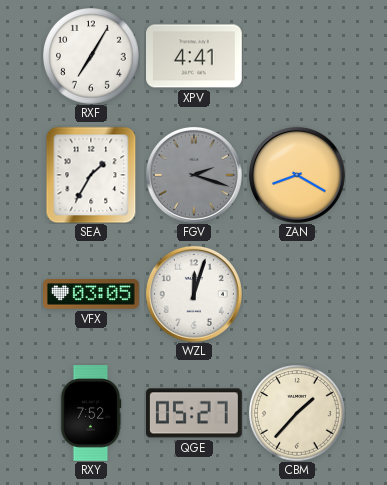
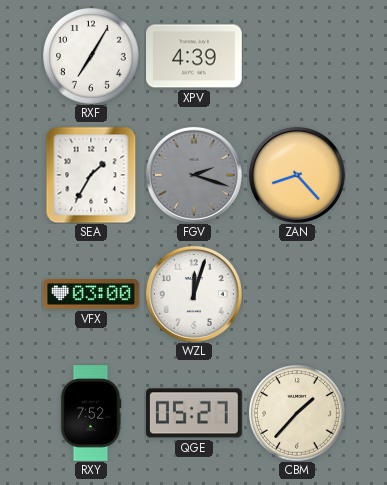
XPV: 4:41 -> 4:39
ZAN: 8:20 -> 8:23
VFX: 03:05 -> 03:00
